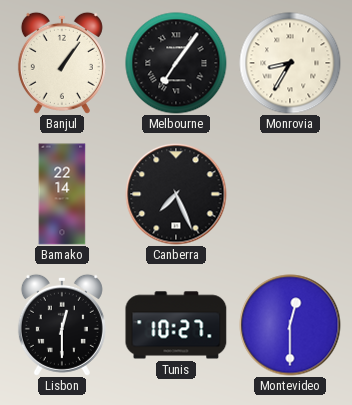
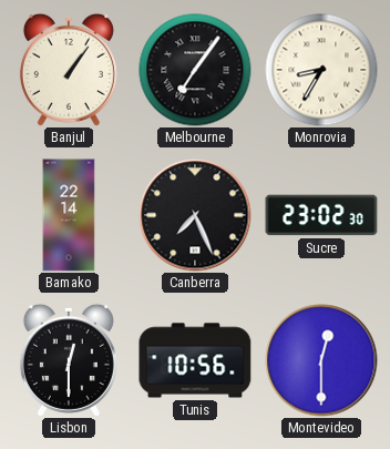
Sucre: none -> 23:02
Tunis: 10:27 -> 10:56
